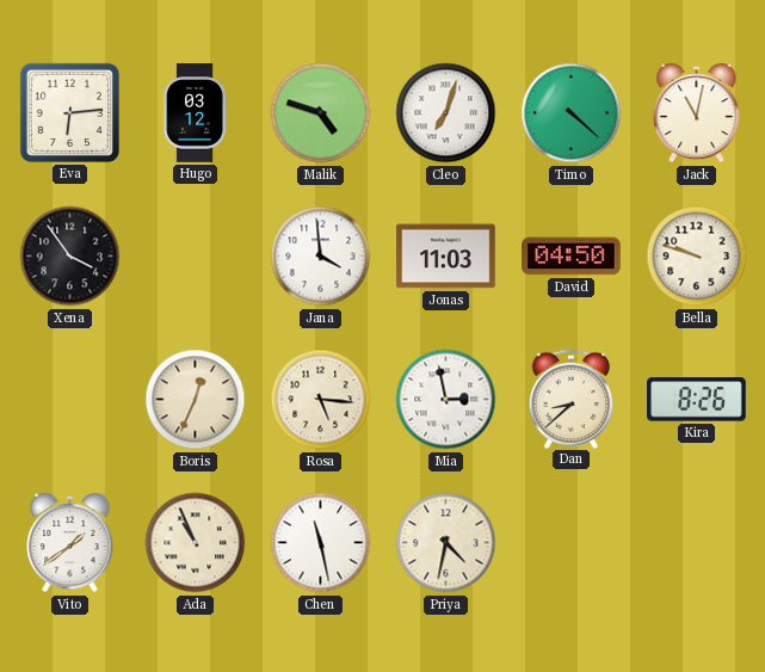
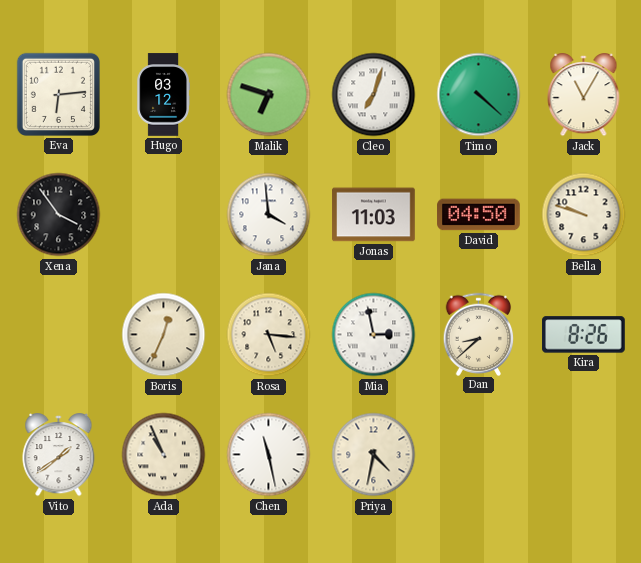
Malik: 4:48 -> 6:48
Jack: 11:02 -> 11:05
